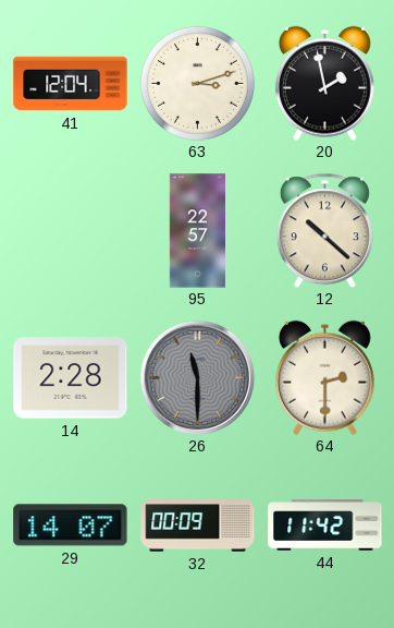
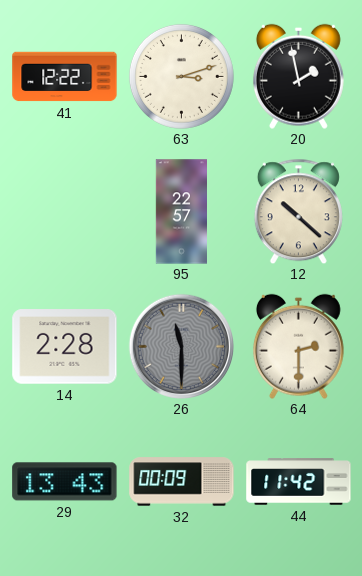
41: 12:04 -> 12:22
29: 14:07 -> 13:43
